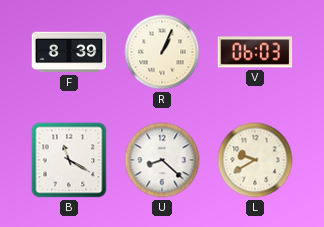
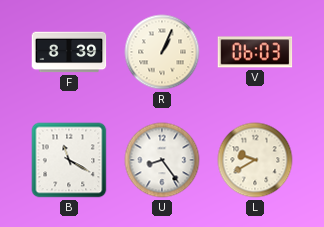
U: 8:22 -> 8:24
